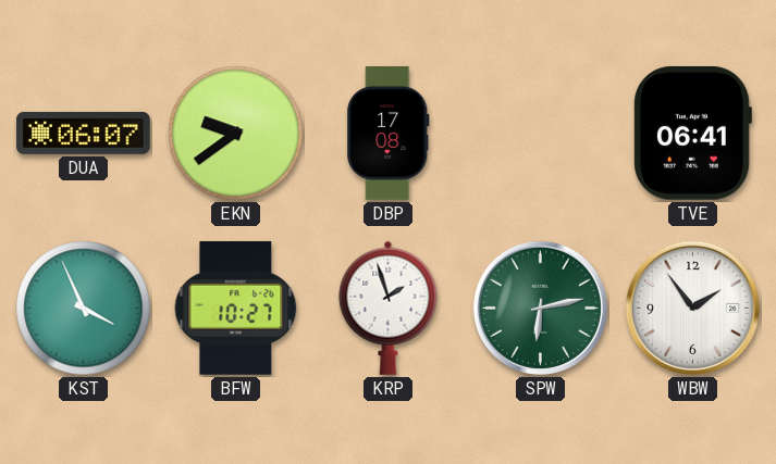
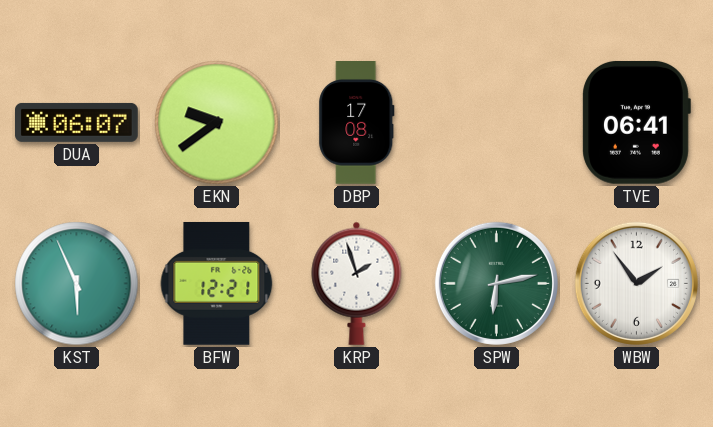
KST: 3:56 -> 5:56
BFW: 10:27 -> 12:21
